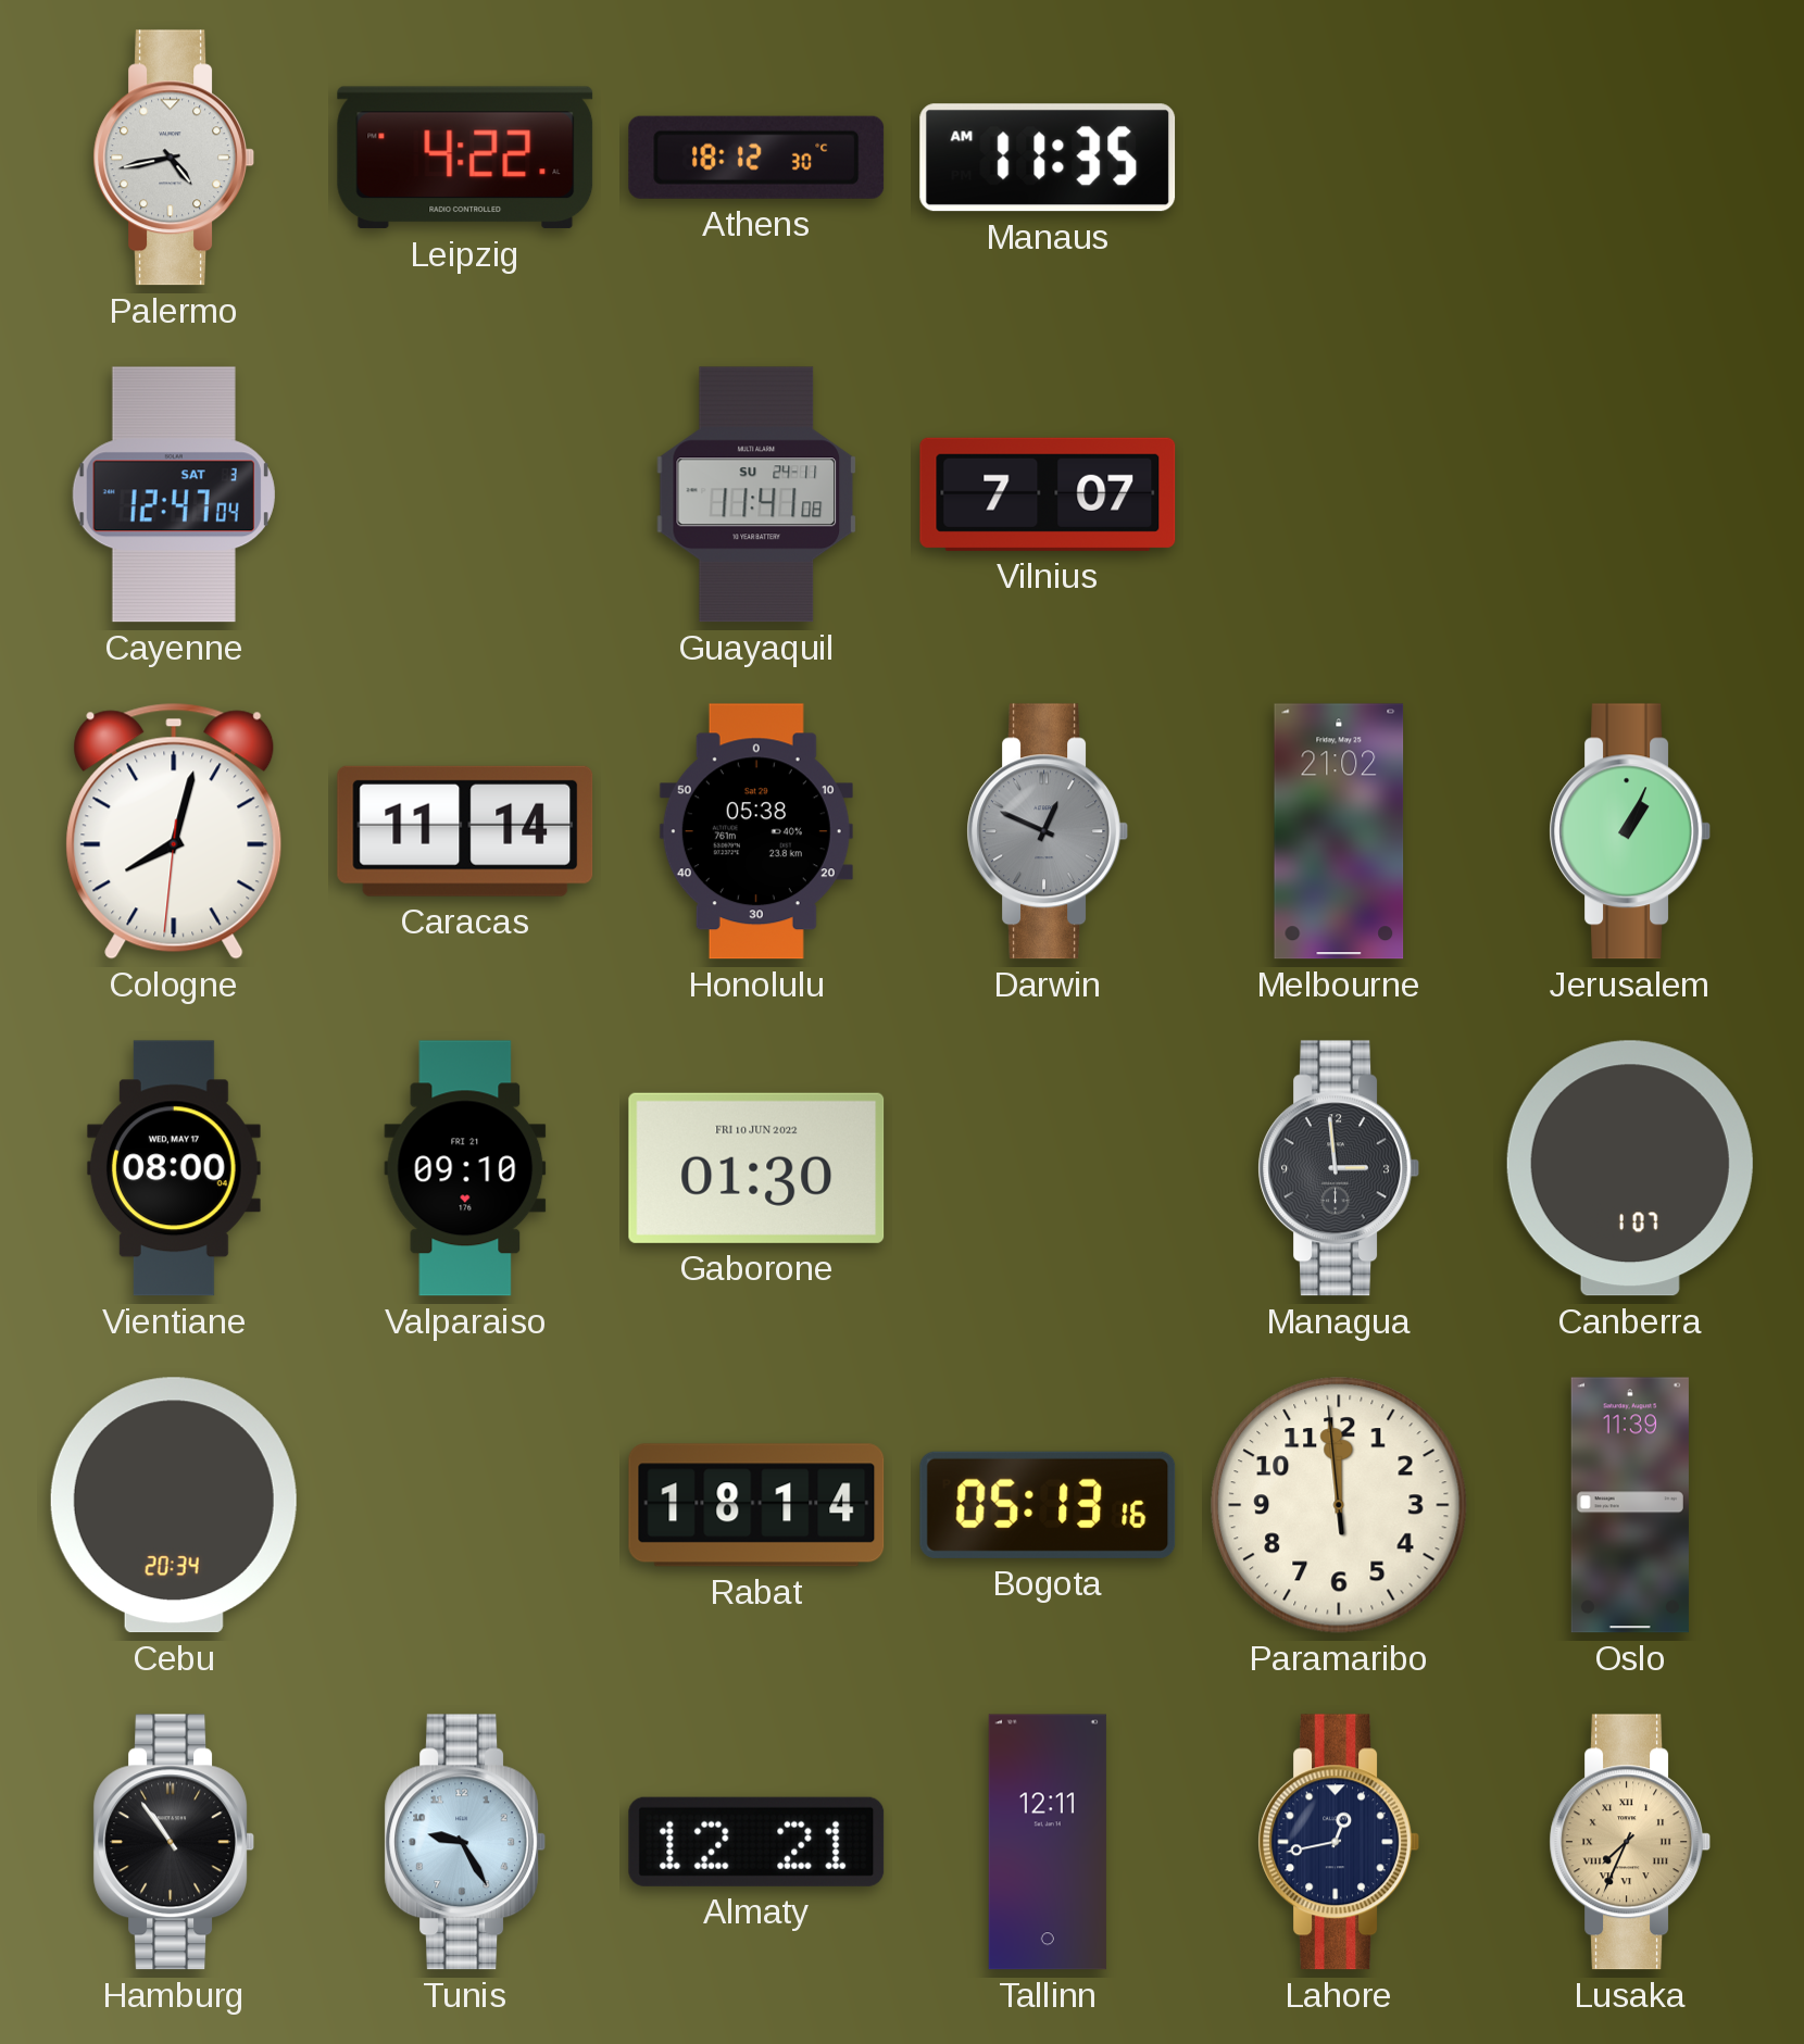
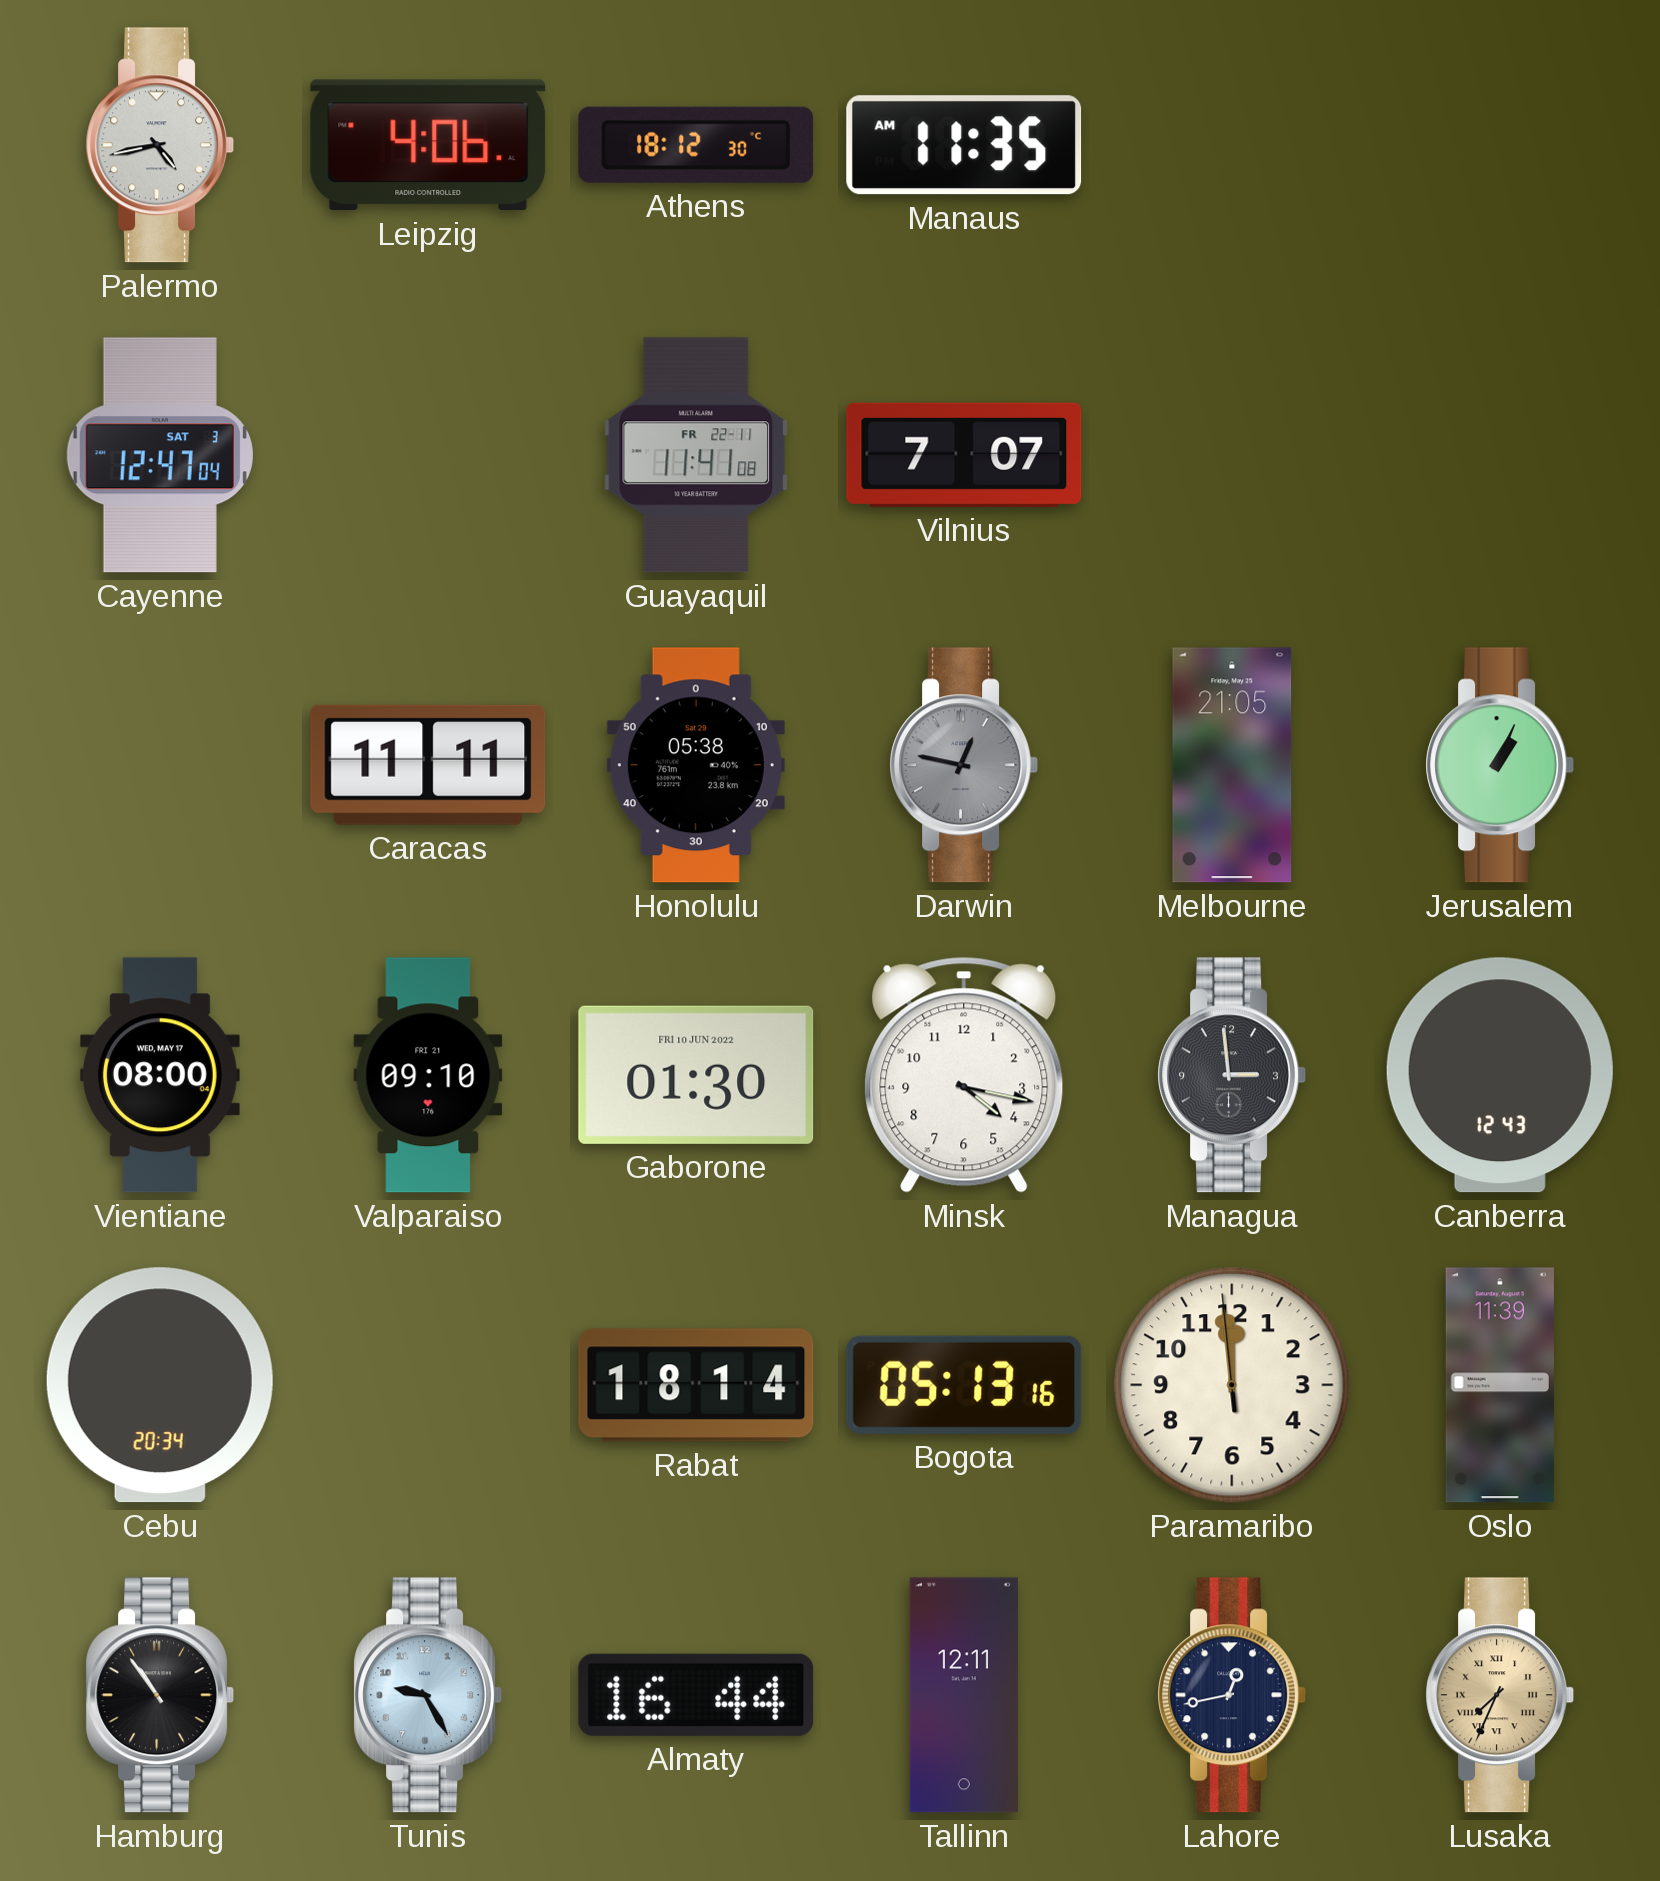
Leipzig: 4:22 -> 4:06
Guayaquil date: SU 24-11 -> FR 22-11
Cologne: 8:02 -> none
Caracas: 11:14 -> 11:11
Darwin: 12:49 -> 12:47
Melbourne: 21:02 -> 21:05
Minsk: none -> 4:17
Canberra: 1:07 -> 12:43
Almaty: 12:21 -> 16:44
